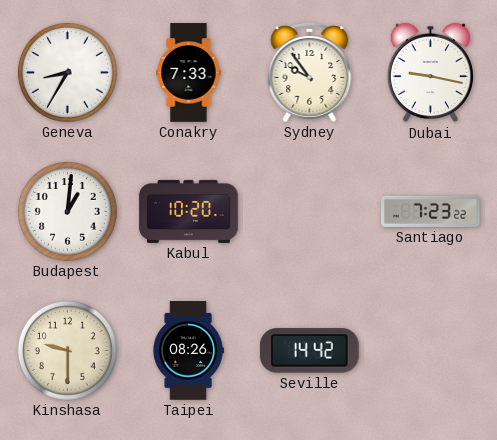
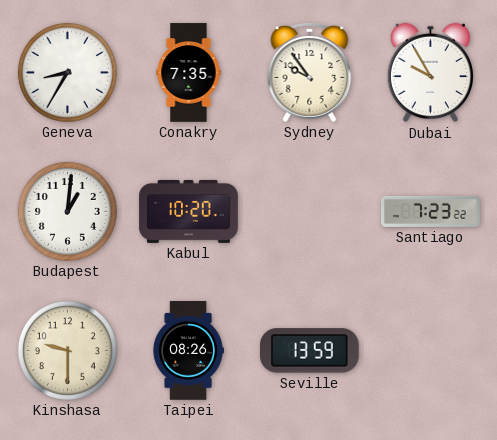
Conakry: 7:33 -> 7:35
Dubai: 9:17 -> 9:55
Seville: 14:42 -> 13:59
